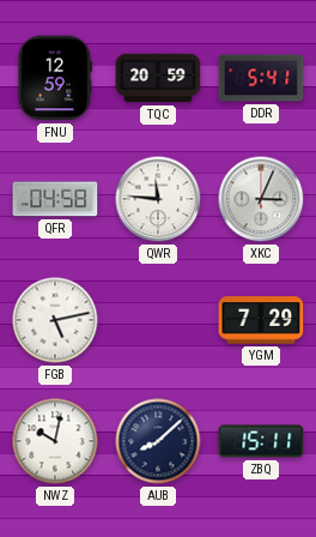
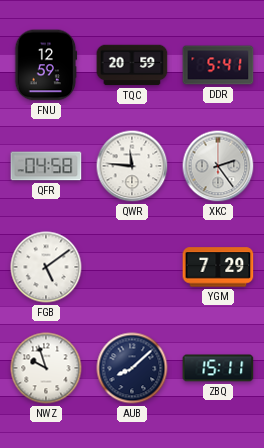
XKC: 3:04 -> 2:24
FGB: 5:13 -> 5:09
NWZ: 10:02 -> 9:57
